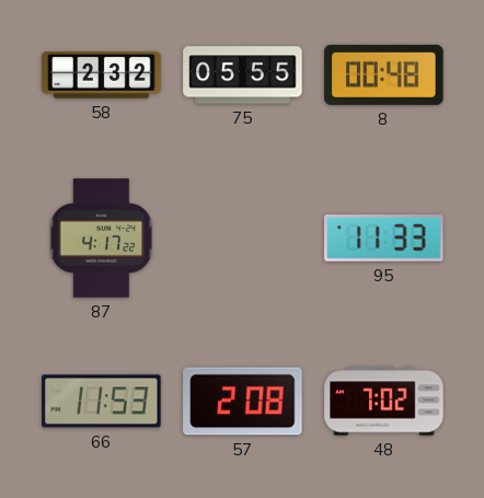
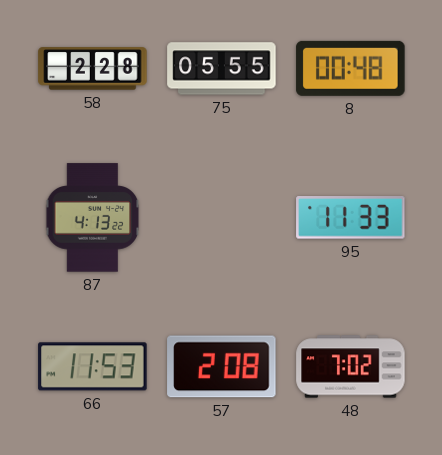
58: 2:32 -> 2:28
87: 4:17 -> 4:13
